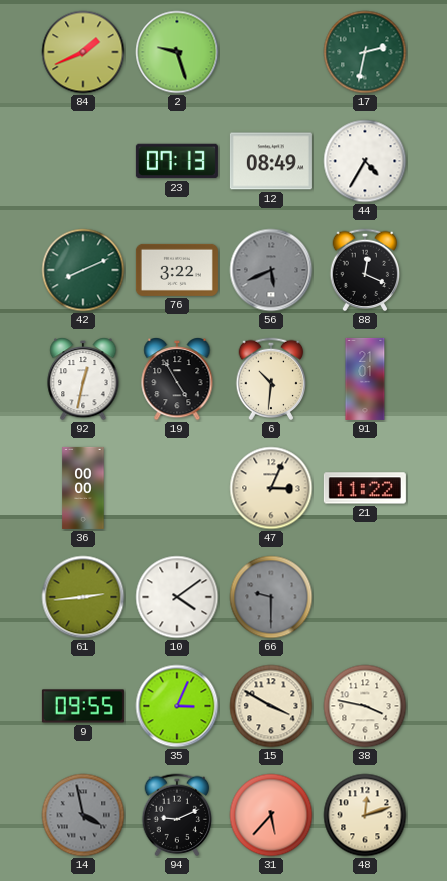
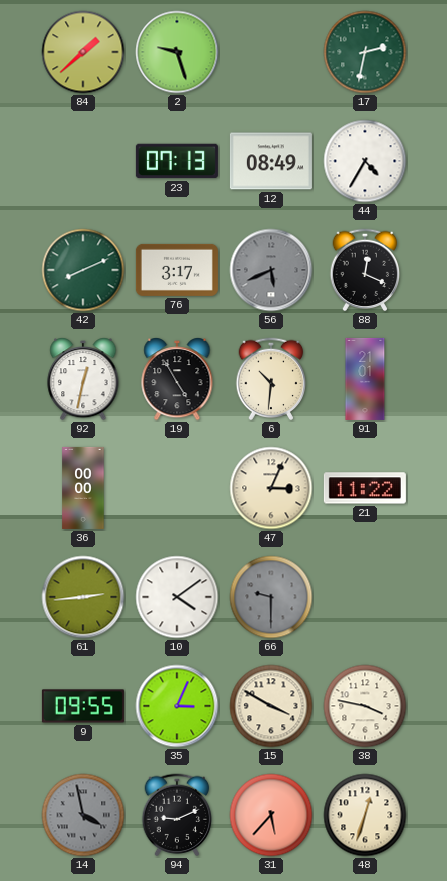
84: 1:41 -> 1:38
76: 3:22 -> 3:17
48: 12:12 -> 12:33
